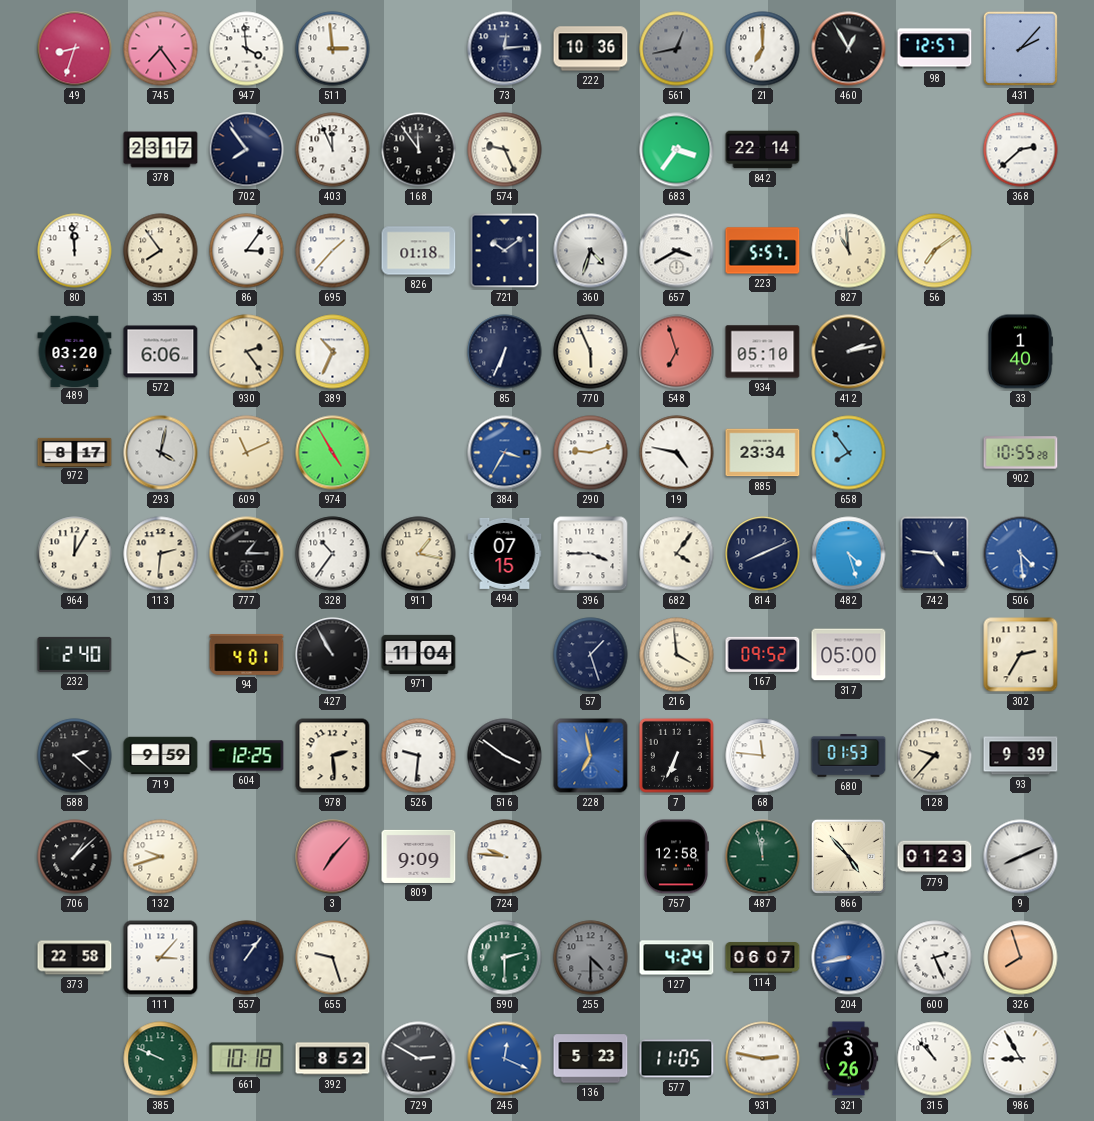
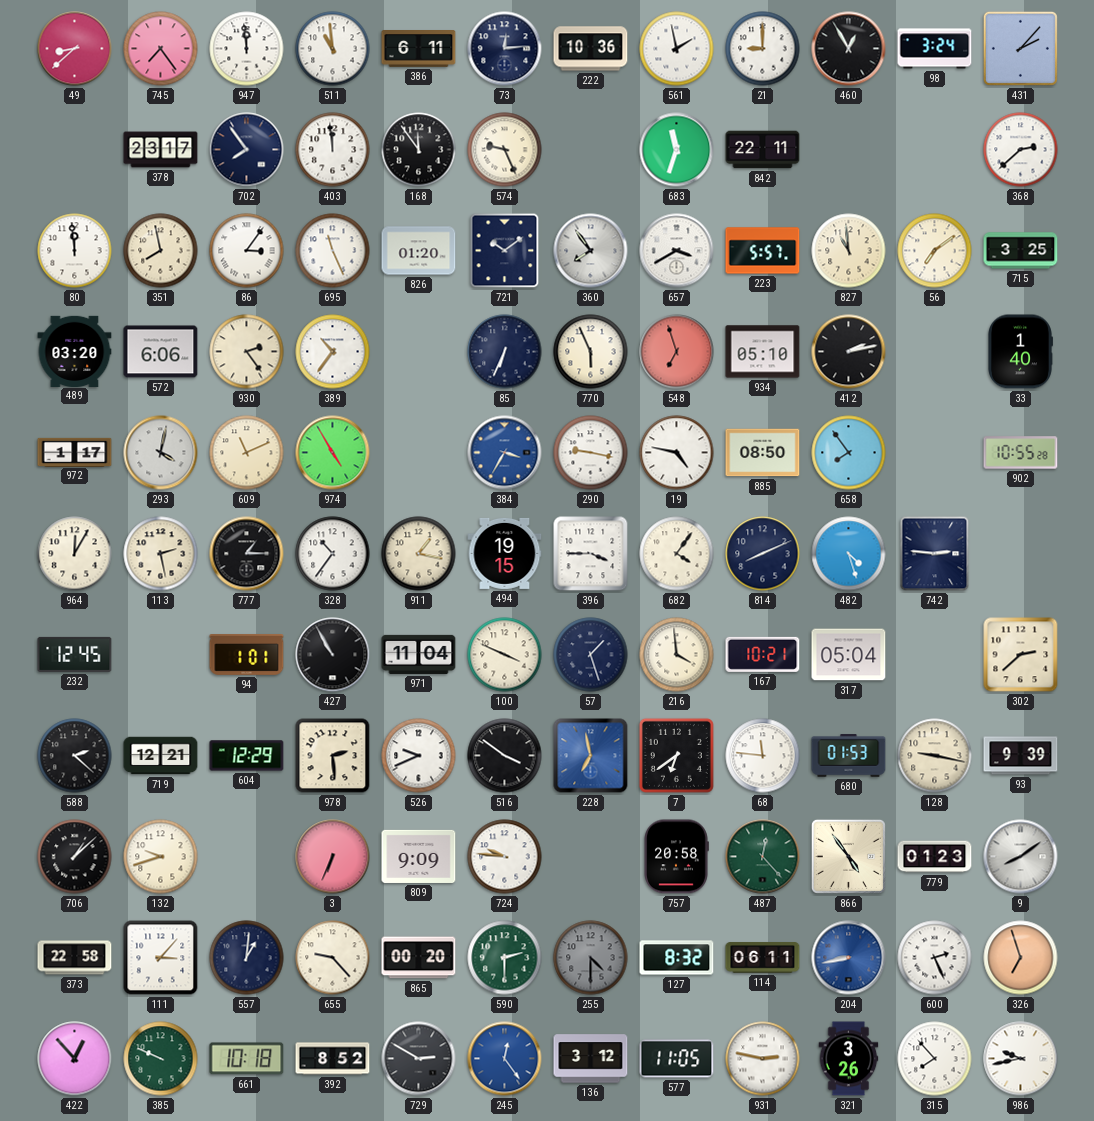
49: 8:33 -> 8:38
947: 3:59 -> 11:59
511: 2:59 -> 10:59
386: none -> 6:11
561: 12:43 -> 1:58
561 dial: grey -> white
21: 7:00 -> 9:00
98: 12:57 -> 3:24
403: 11:56 -> 11:59
683: 3:36 -> 11:33
842: 22:14 -> 22:11
351: 7:54 -> 7:58
695: 1:37 -> 11:26
826: 01:18 -> 01:20
360: 4:33 -> 7:54
715: none -> 3:25
389: 10:34 -> 10:36
972: 8:17 -> 1:17
290: 9:12 -> 9:17
885: 23:34 -> 08:50
113: 2:31 -> 2:28
494: 07:15 -> 19:15
742: 4:46 -> 2:46
506: 4:29 -> none
232: 2:40 -> 12:45
94: 4:01 -> 1:01
100: none -> 3:49
167: 09:52 -> 10:21
317: 05:00 -> 05:04
302: 2:35 -> 2:38
719: 9:59 -> 12:21
604: 12:25 -> 12:29
526: 9:31 -> 9:41
7: 6:34 -> 6:39
128: 9:37 -> 9:17
3: 7:07 -> 6:34
757: 12:58 -> 20:58
487: 11:58 -> 12:23
866: 4:53 -> 4:54
9: 8:11 -> 8:09
557: 1:06 -> 1:01
655: 9:27 -> 9:23
865: none -> 00:20
127: 4:24 -> 8:32
114: 06:07 -> 06:11
326: 7:57 -> 6:57
422: none -> 12:53
245: 12:19 -> 12:24
136: 5:23 -> 3:12
315: 10:53 -> 7:53
986: 8:55 -> 9:43
